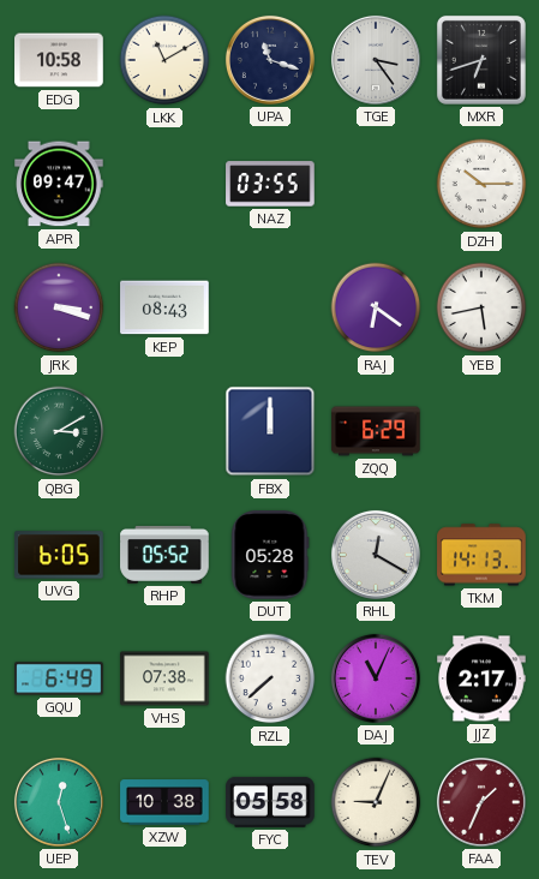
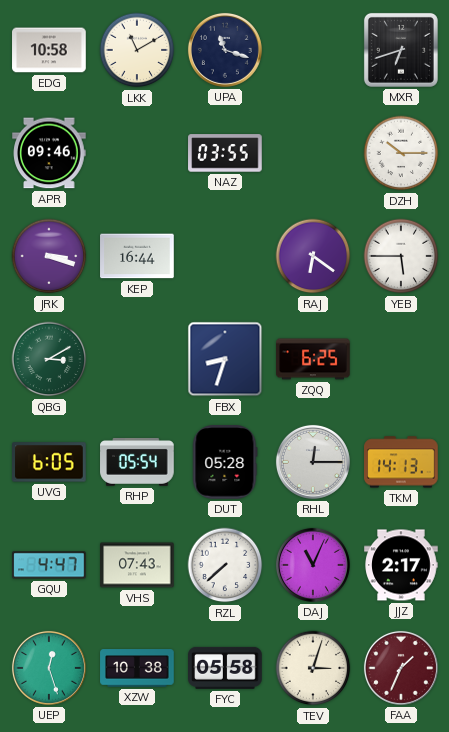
TGE: 3:24 -> none
APR: 09:47 -> 09:46
KEP: 08:43 -> 16:44
YEB: 5:43 -> 5:45
FBX: 12:00 -> 8:33
ZQQ: 6:29 -> 6:25
RHP: 05:52 -> 05:54
RHL: 12:20 -> 12:15
GQU: 6:49 -> 4:47
VHS: 07:38 -> 07:43
TEV: 9:04 -> 3:03
